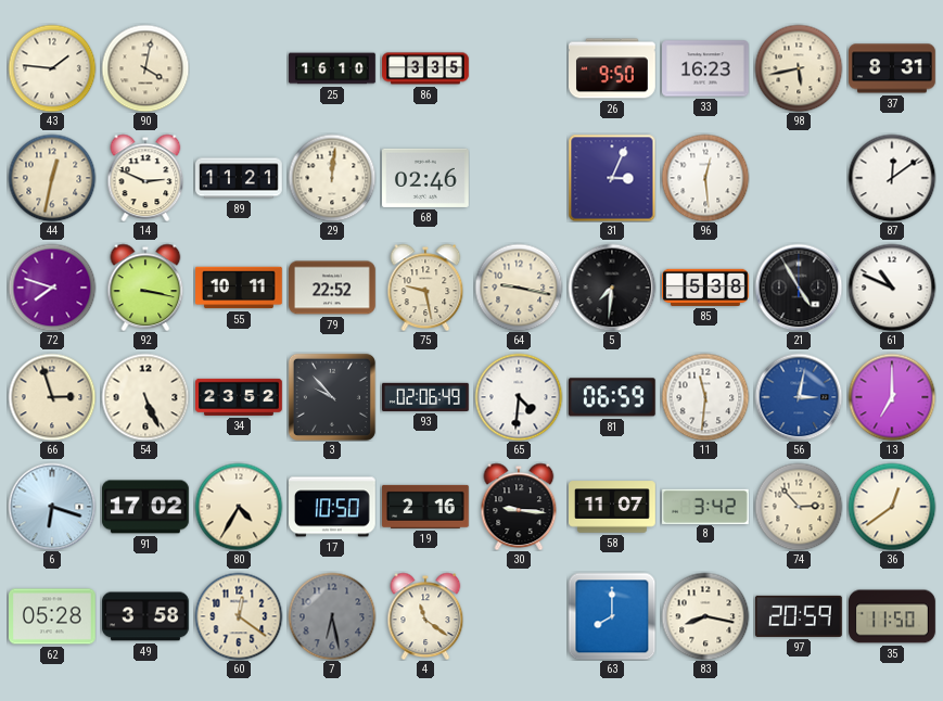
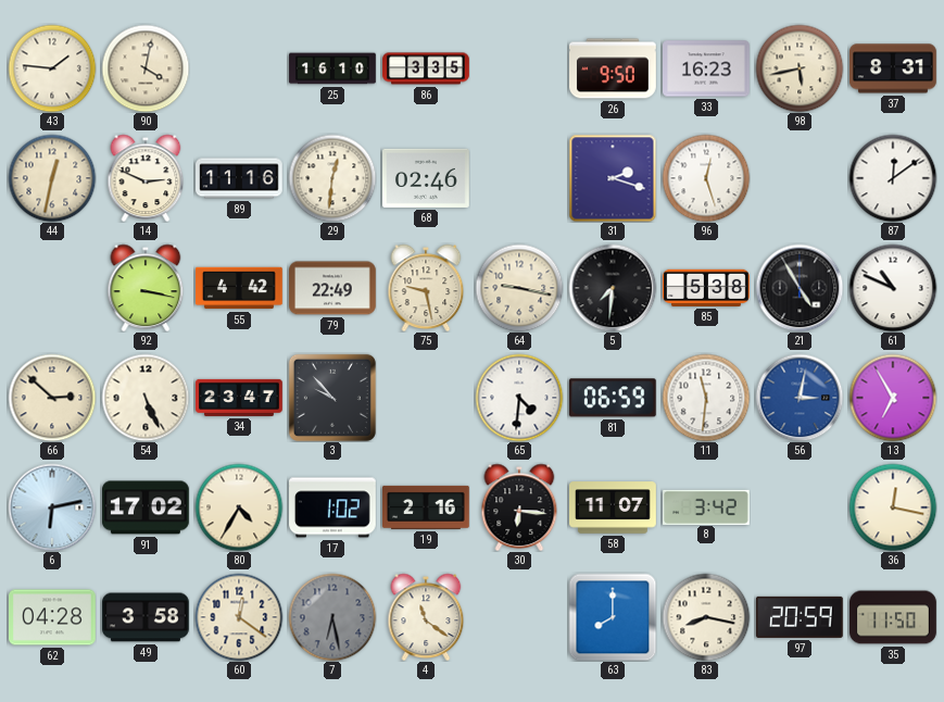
89: 11:21 -> 11:16
29: 12:01 -> 12:31
31: 3:04 -> 2:18
96: 12:29 -> 12:27
72: 7:48 -> none
55: 10:11 -> 4:42
79: 22:52 -> 22:49
66: 2:57 -> 2:52
34: 23:52 -> 23:47
93: 02:06 -> none
13: 7:00 -> 6:55
6: 6:18 -> 6:13
17: 10:50 -> 1:02
30: 9:16 -> 6:16
74: 2:53 -> none
36: 12:39 -> 12:17
62: 05:28 -> 04:28
